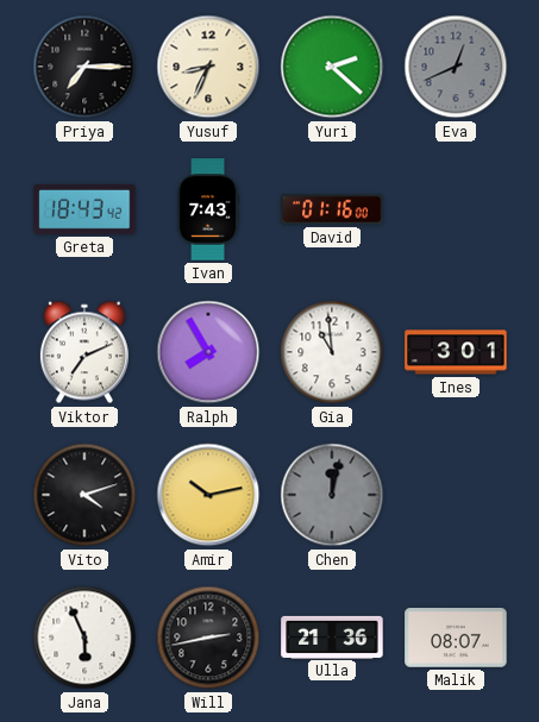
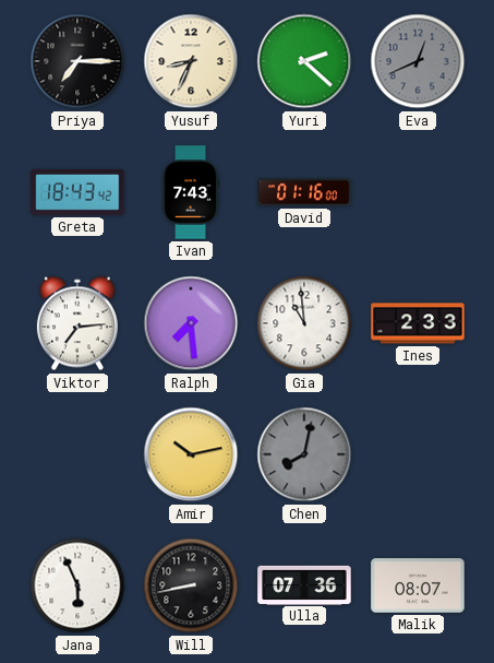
Viktor: 7:11 -> 7:14
Ralph: 7:55 -> 7:29
Ines: 3:01 -> 2:33
Vito: 4:12 -> none
Chen: 12:02 -> 8:02
Will: 2:43 -> 8:43
Ulla: 21:36 -> 07:36
